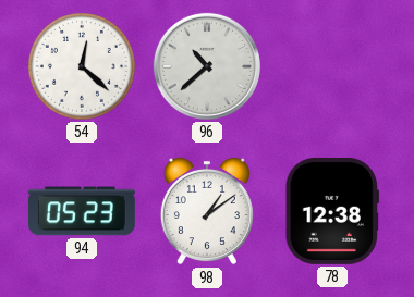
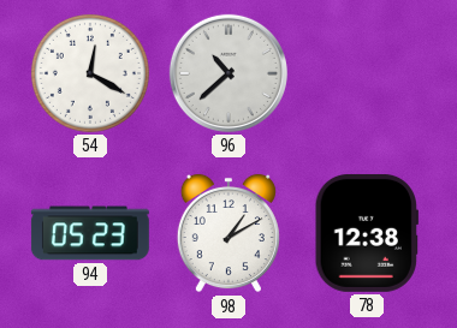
54: 12:22 -> 12:20
98: 1:09 -> 1:10
